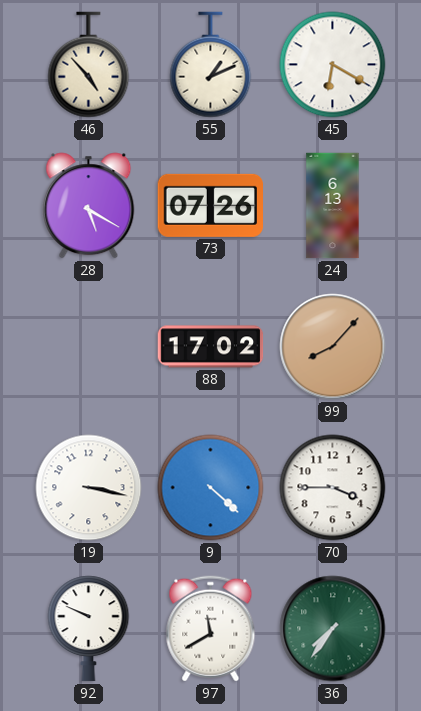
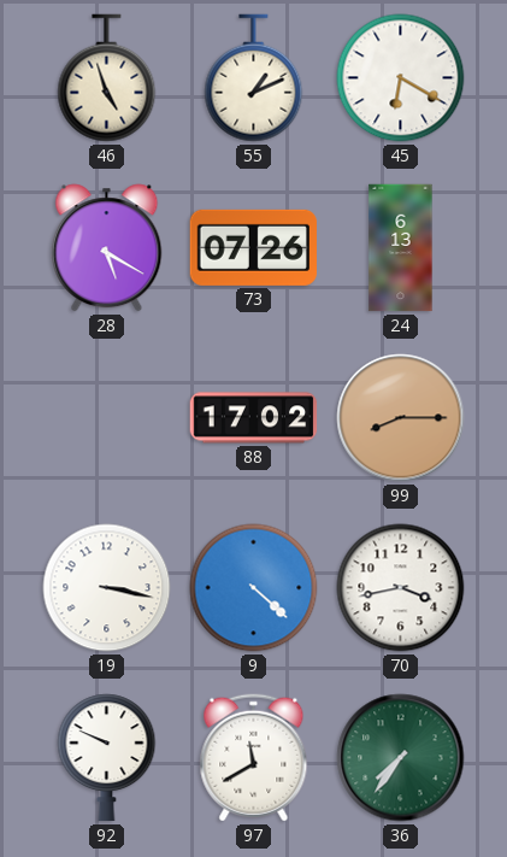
46: 4:53 -> 4:57
99: 8:07 -> 8:15
70: 3:45 -> 3:43
